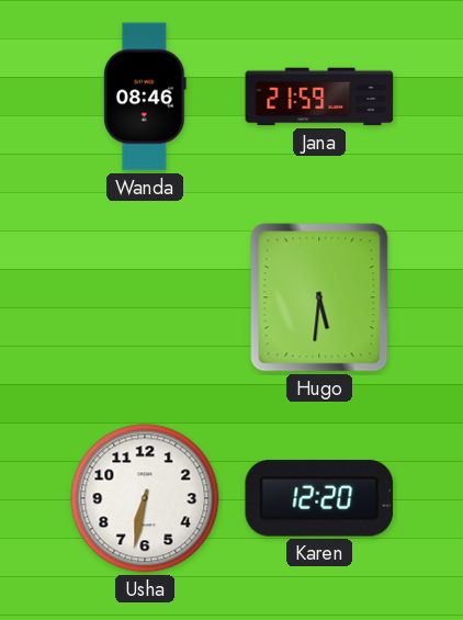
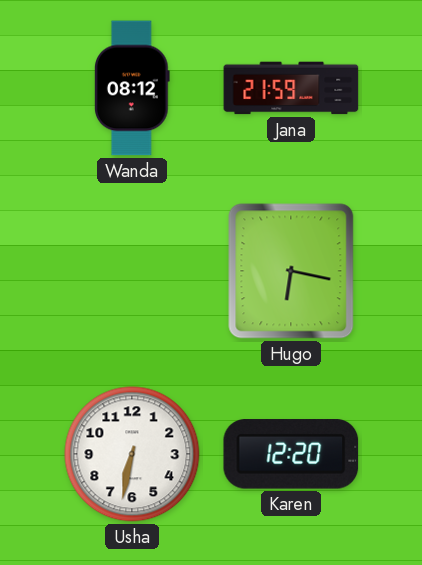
Wanda: 08:46 -> 08:12
Hugo: 5:31 -> 6:17
